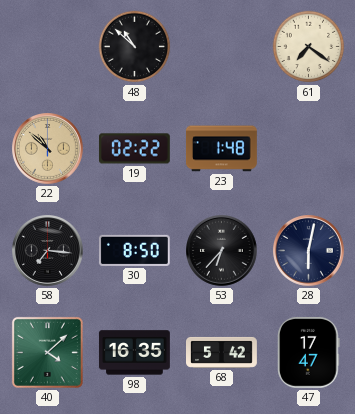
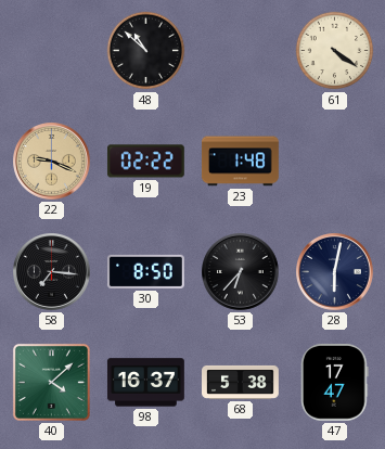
61: 7:21 -> 4:21
22: 10:52 -> 9:19
98: 16:35 -> 16:37
68: 5:42 -> 5:38
